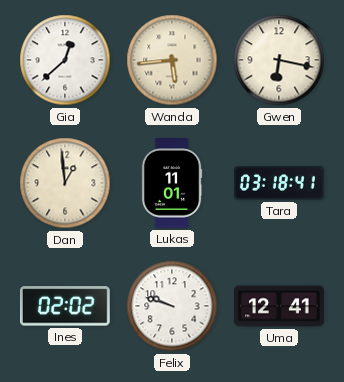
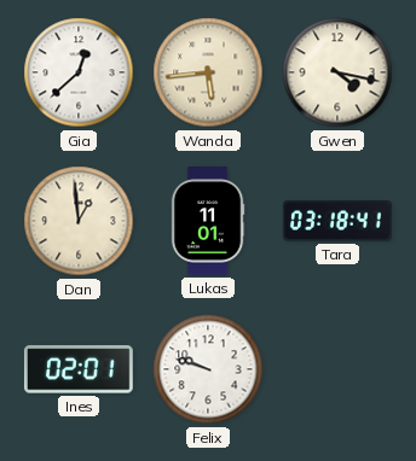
Gwen: 6:17 -> 4:17
Ines: 02:02 -> 02:01
Uma: 12:41 -> none
